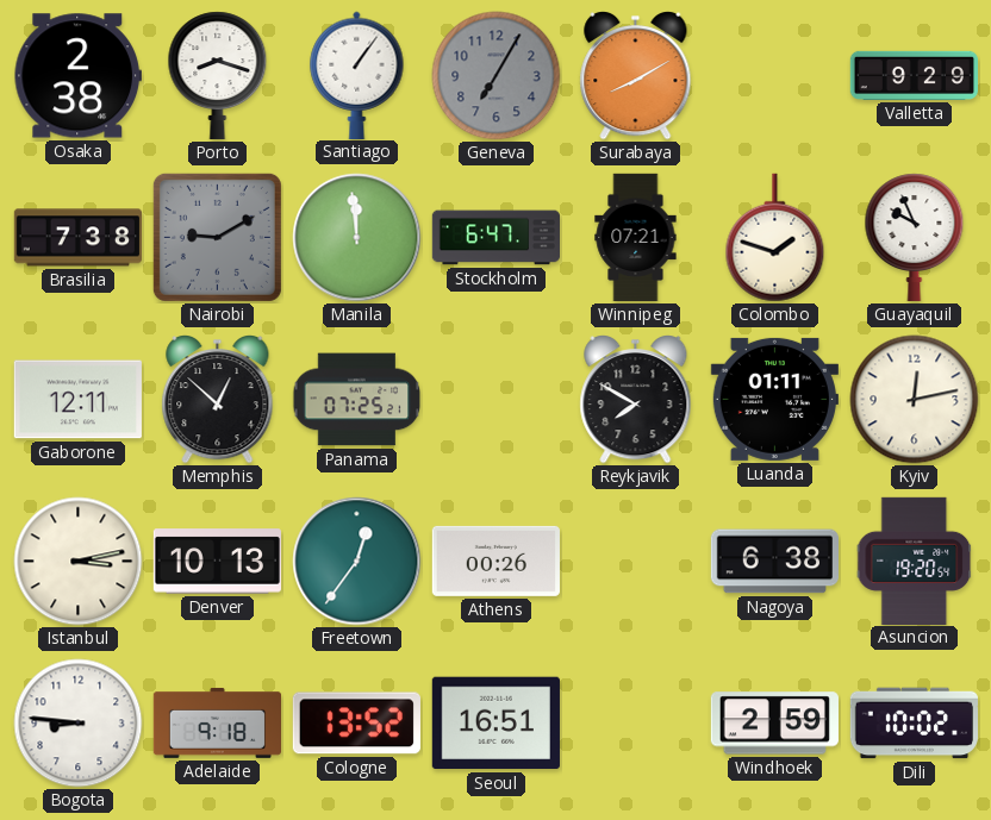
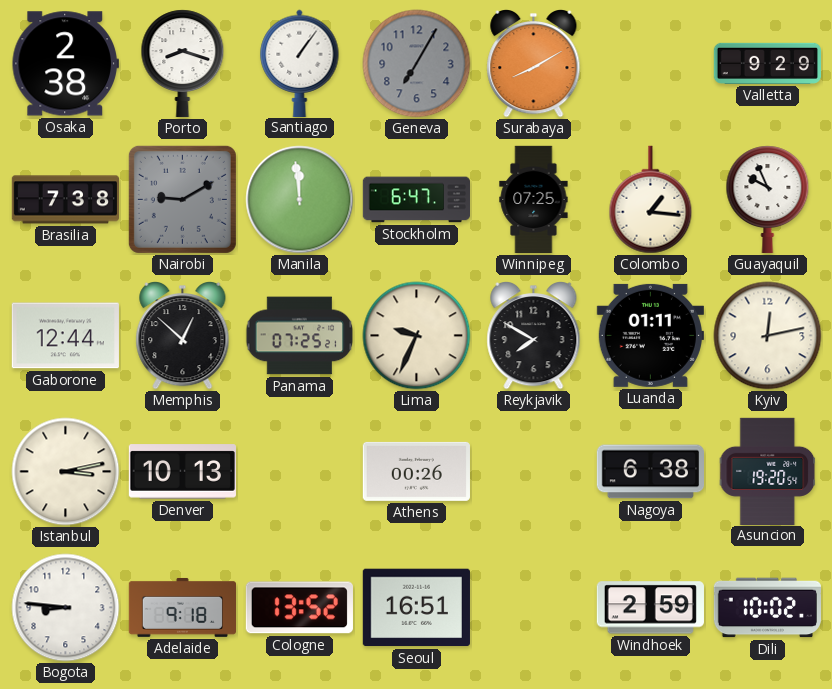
Winnipeg: 07:21 -> 07:25
Colombo: 1:48 -> 1:16
Gaborone: 12:11 -> 12:44
Lima: none -> 9:34
Freetown: 12:36 -> none
